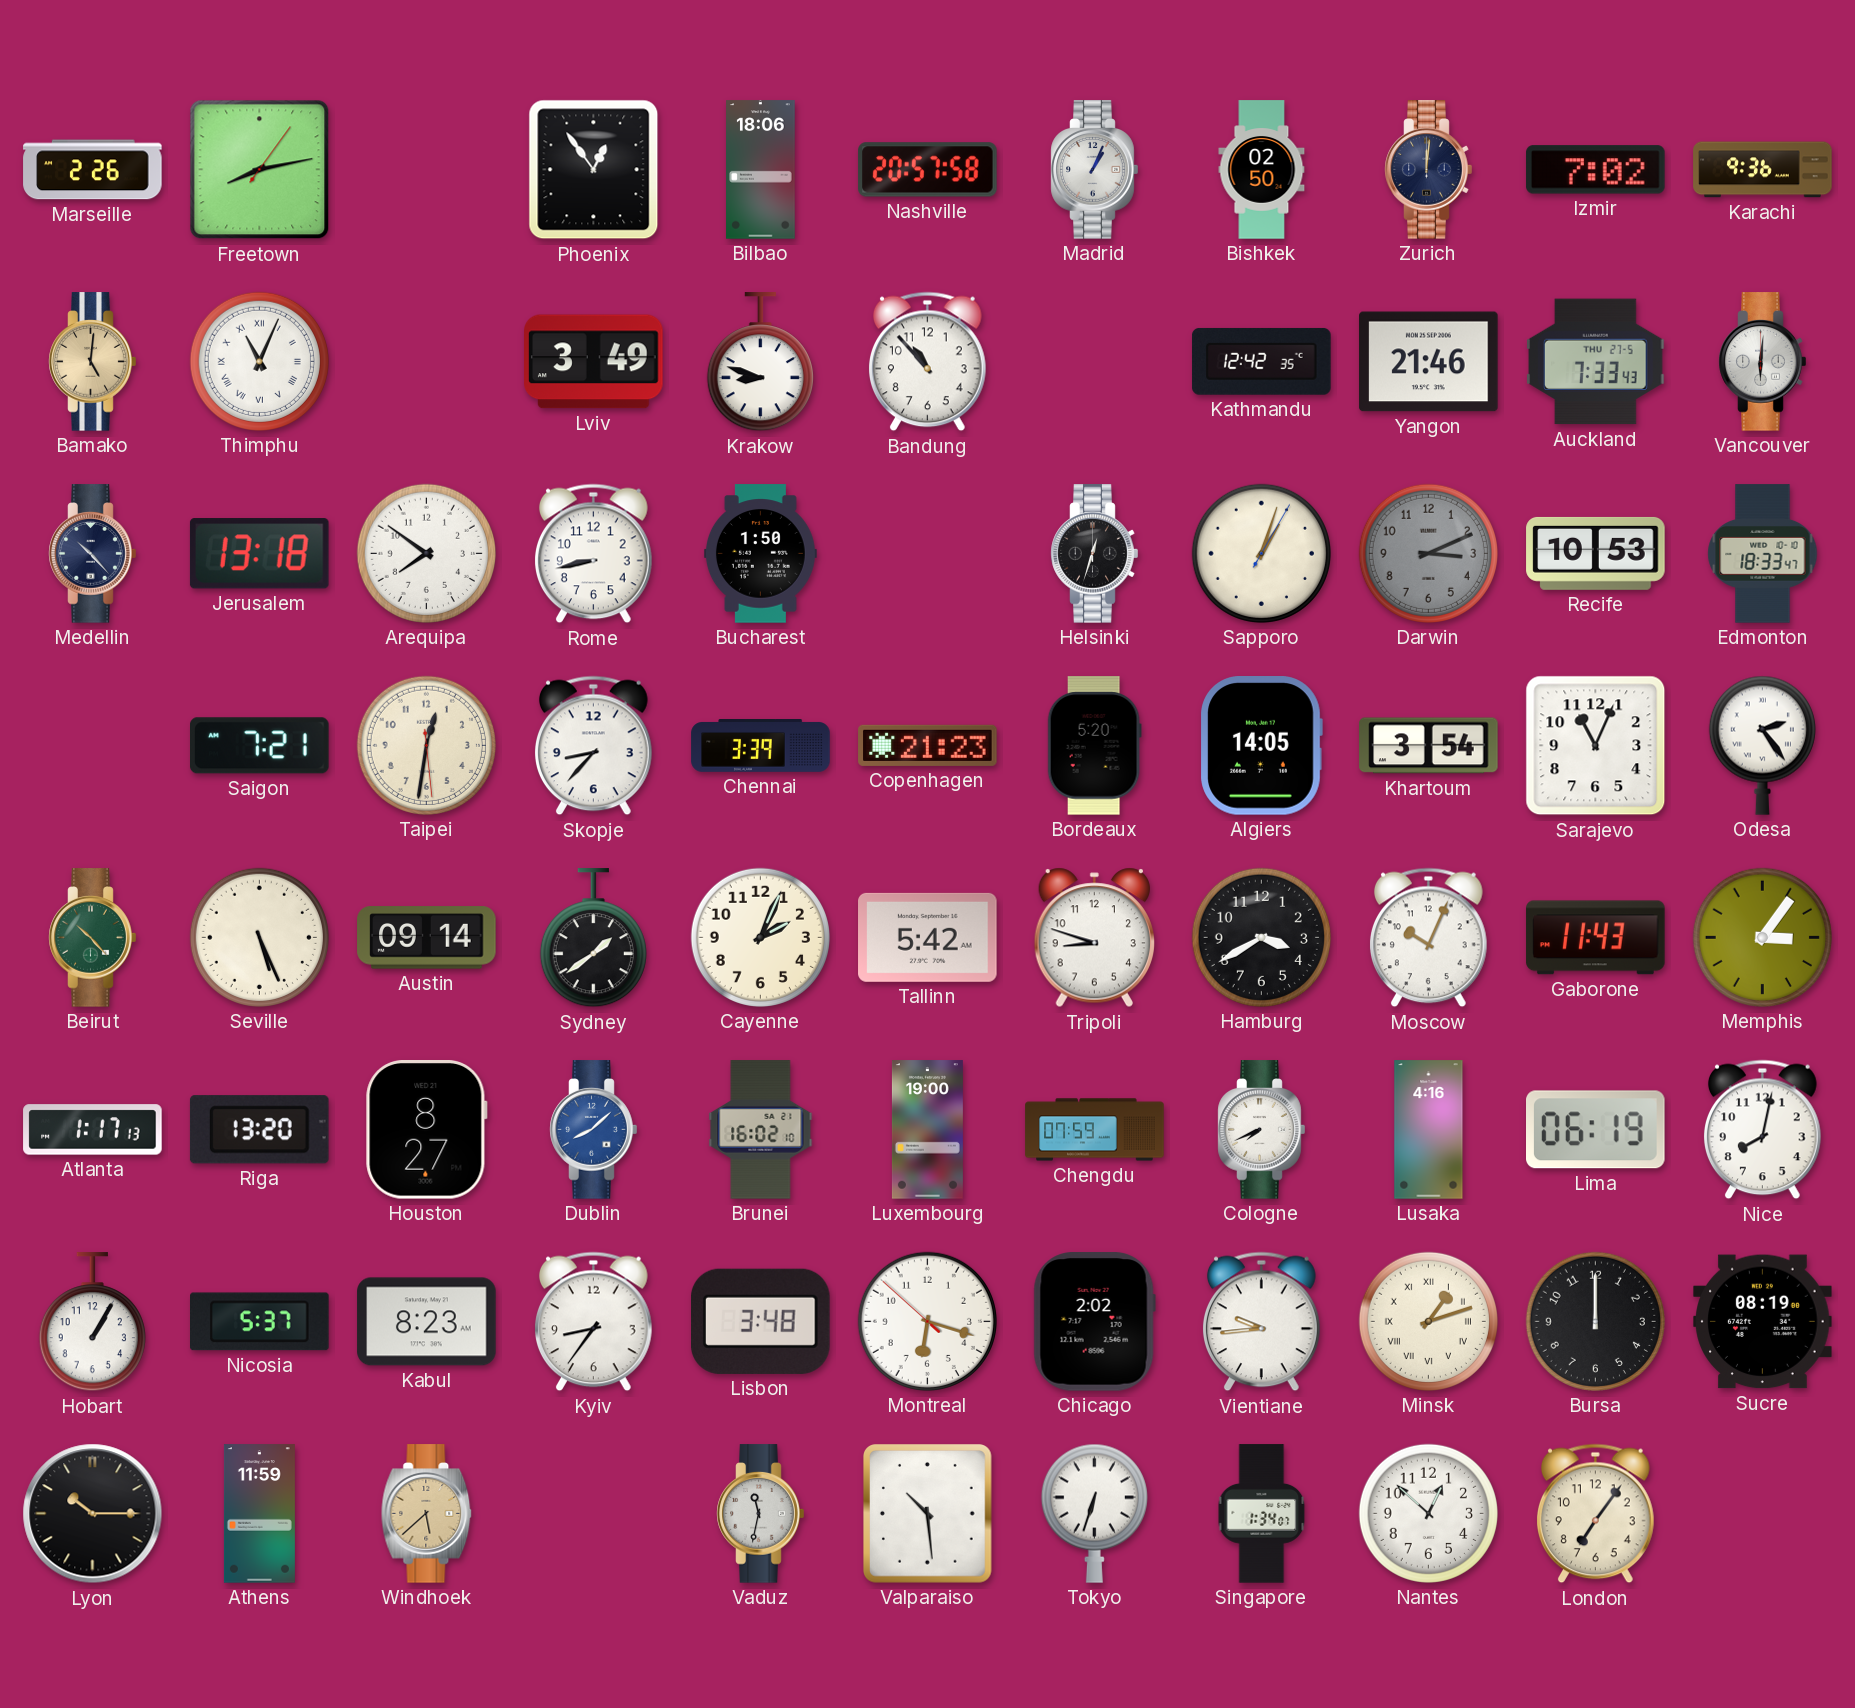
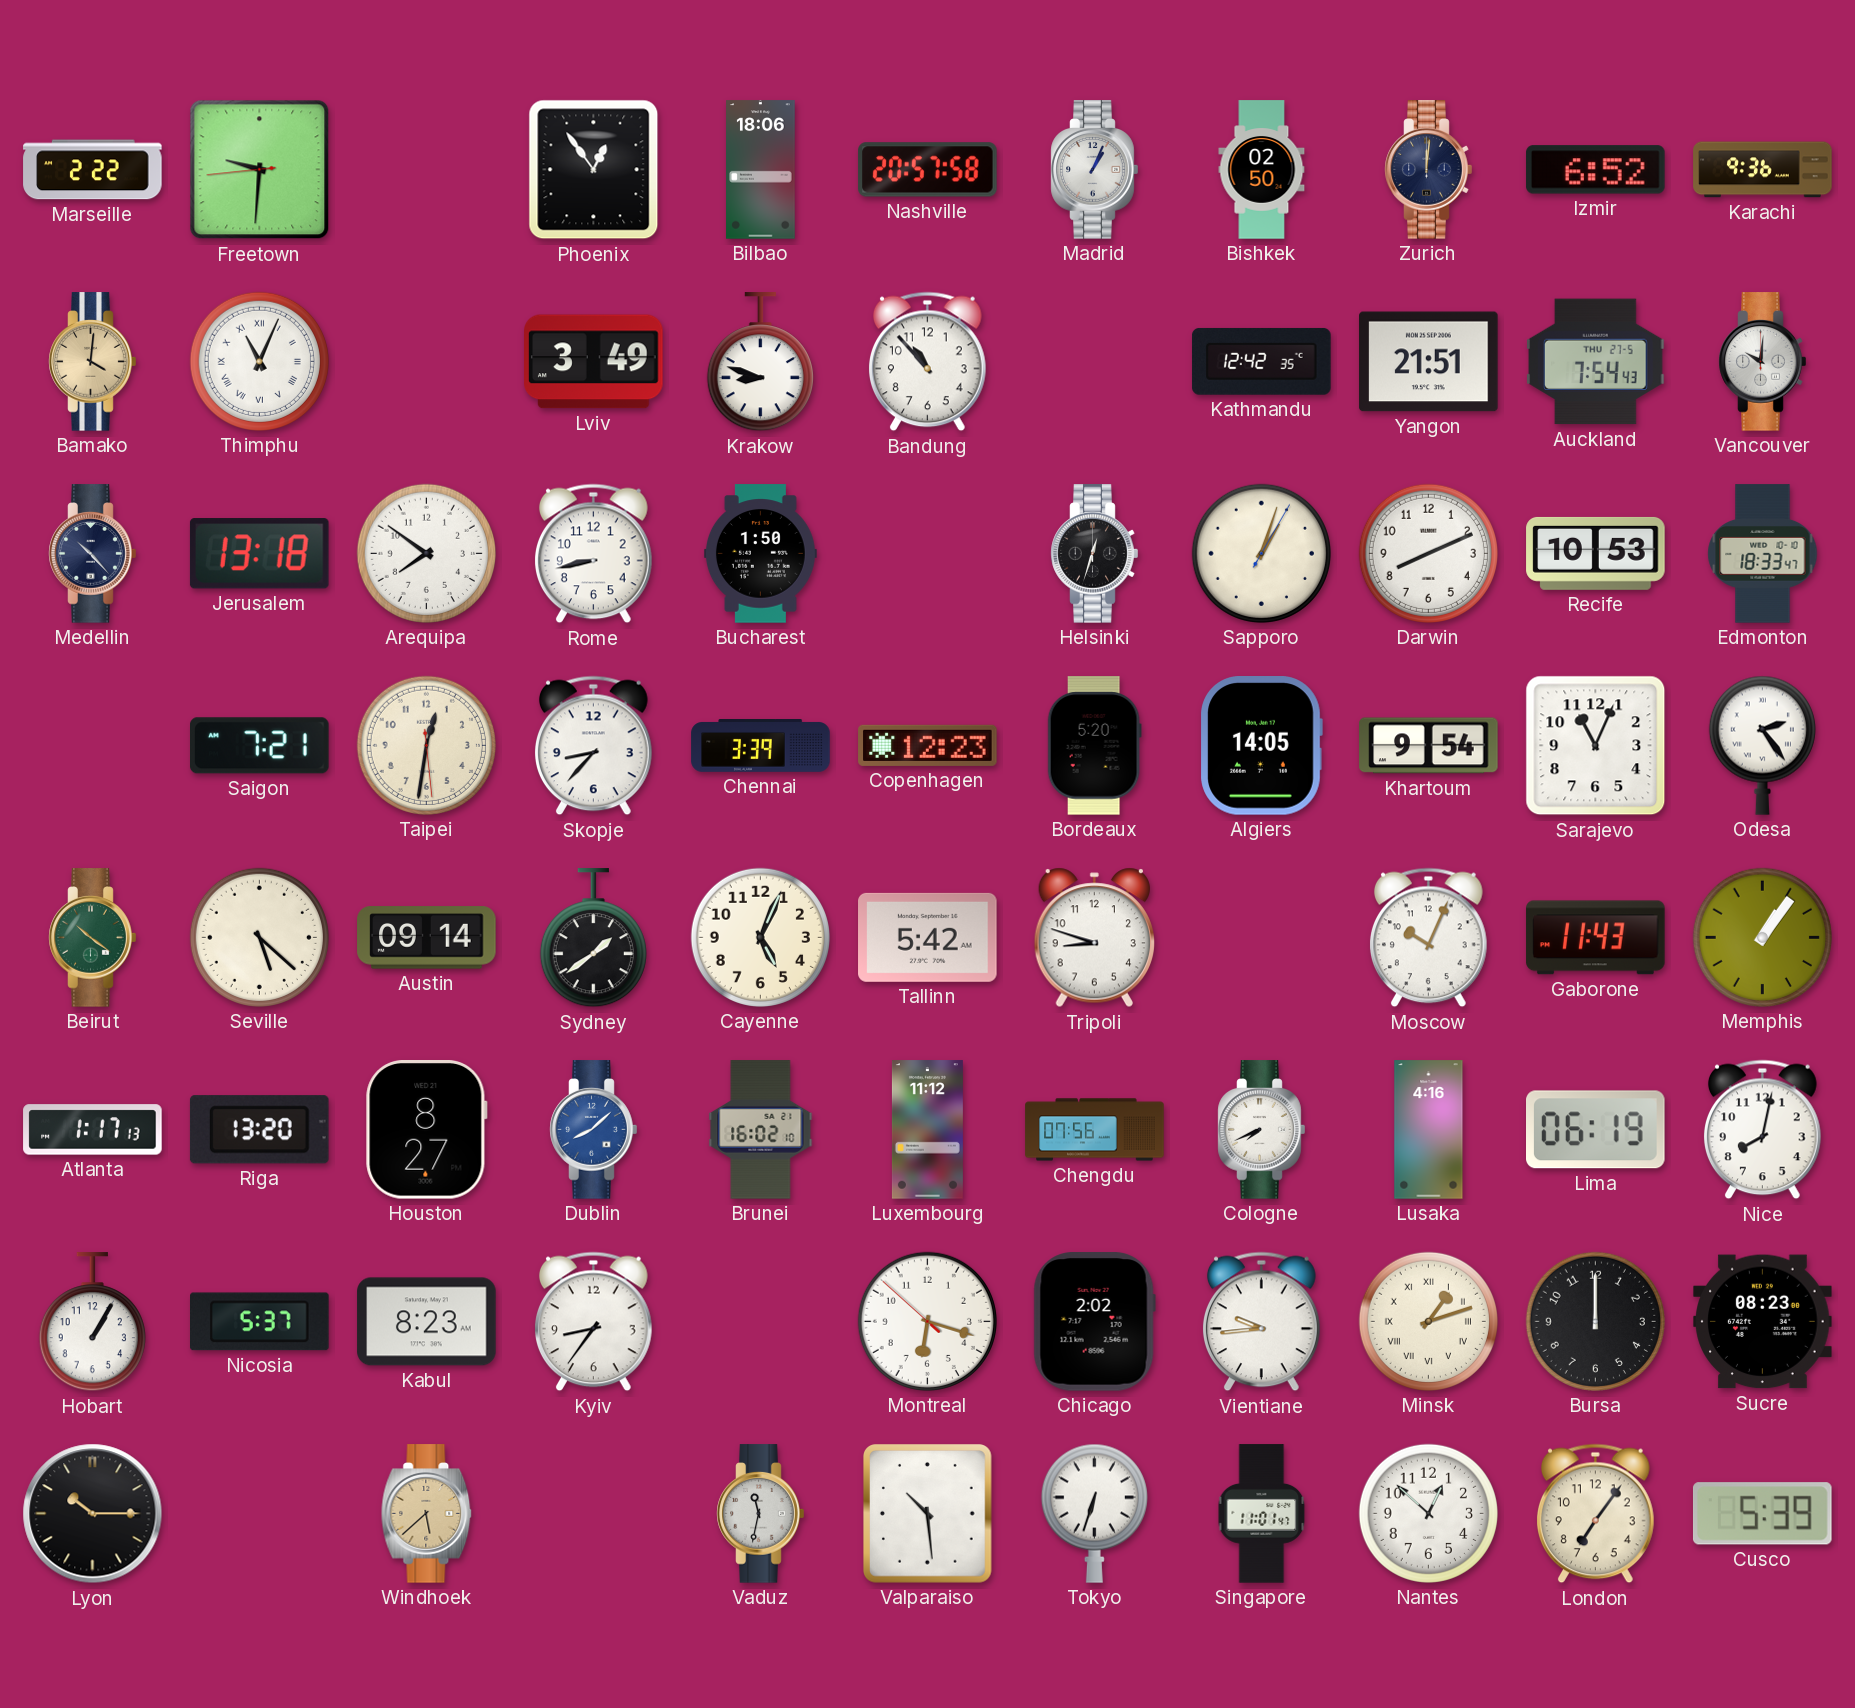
Marseille: 2:26 -> 2:22
Freetown: 8:13 -> 9:30
Izmir: 7:02 -> 6:52
Bamako: 5:01 -> 4:01
Yangon: 21:46 -> 21:51
Auckland: 7:33 -> 7:54
Vancouver: 6:01 -> 10:01
Darwin: 3:11 -> 8:11
Darwin dial: grey -> white
Copenhagen: 21:23 -> 12:23
Khartoum: 3:54 -> 9:54
Beirut: 10:23 -> 10:21
Seville: 5:26 -> 5:22
Cayenne: 2:04 -> 5:04
Hamburg: 3:40 -> none
Memphis: 3:06 -> 1:06
Luxembourg: 19:00 -> 11:12
Chengdu: 07:59 -> 07:56
Lisbon: 3:48 -> none
Sucre: 08:19 -> 08:23
Athens: 11:59 -> none
Singapore: 1:34 -> 11:01
Cusco: none -> 5:39
